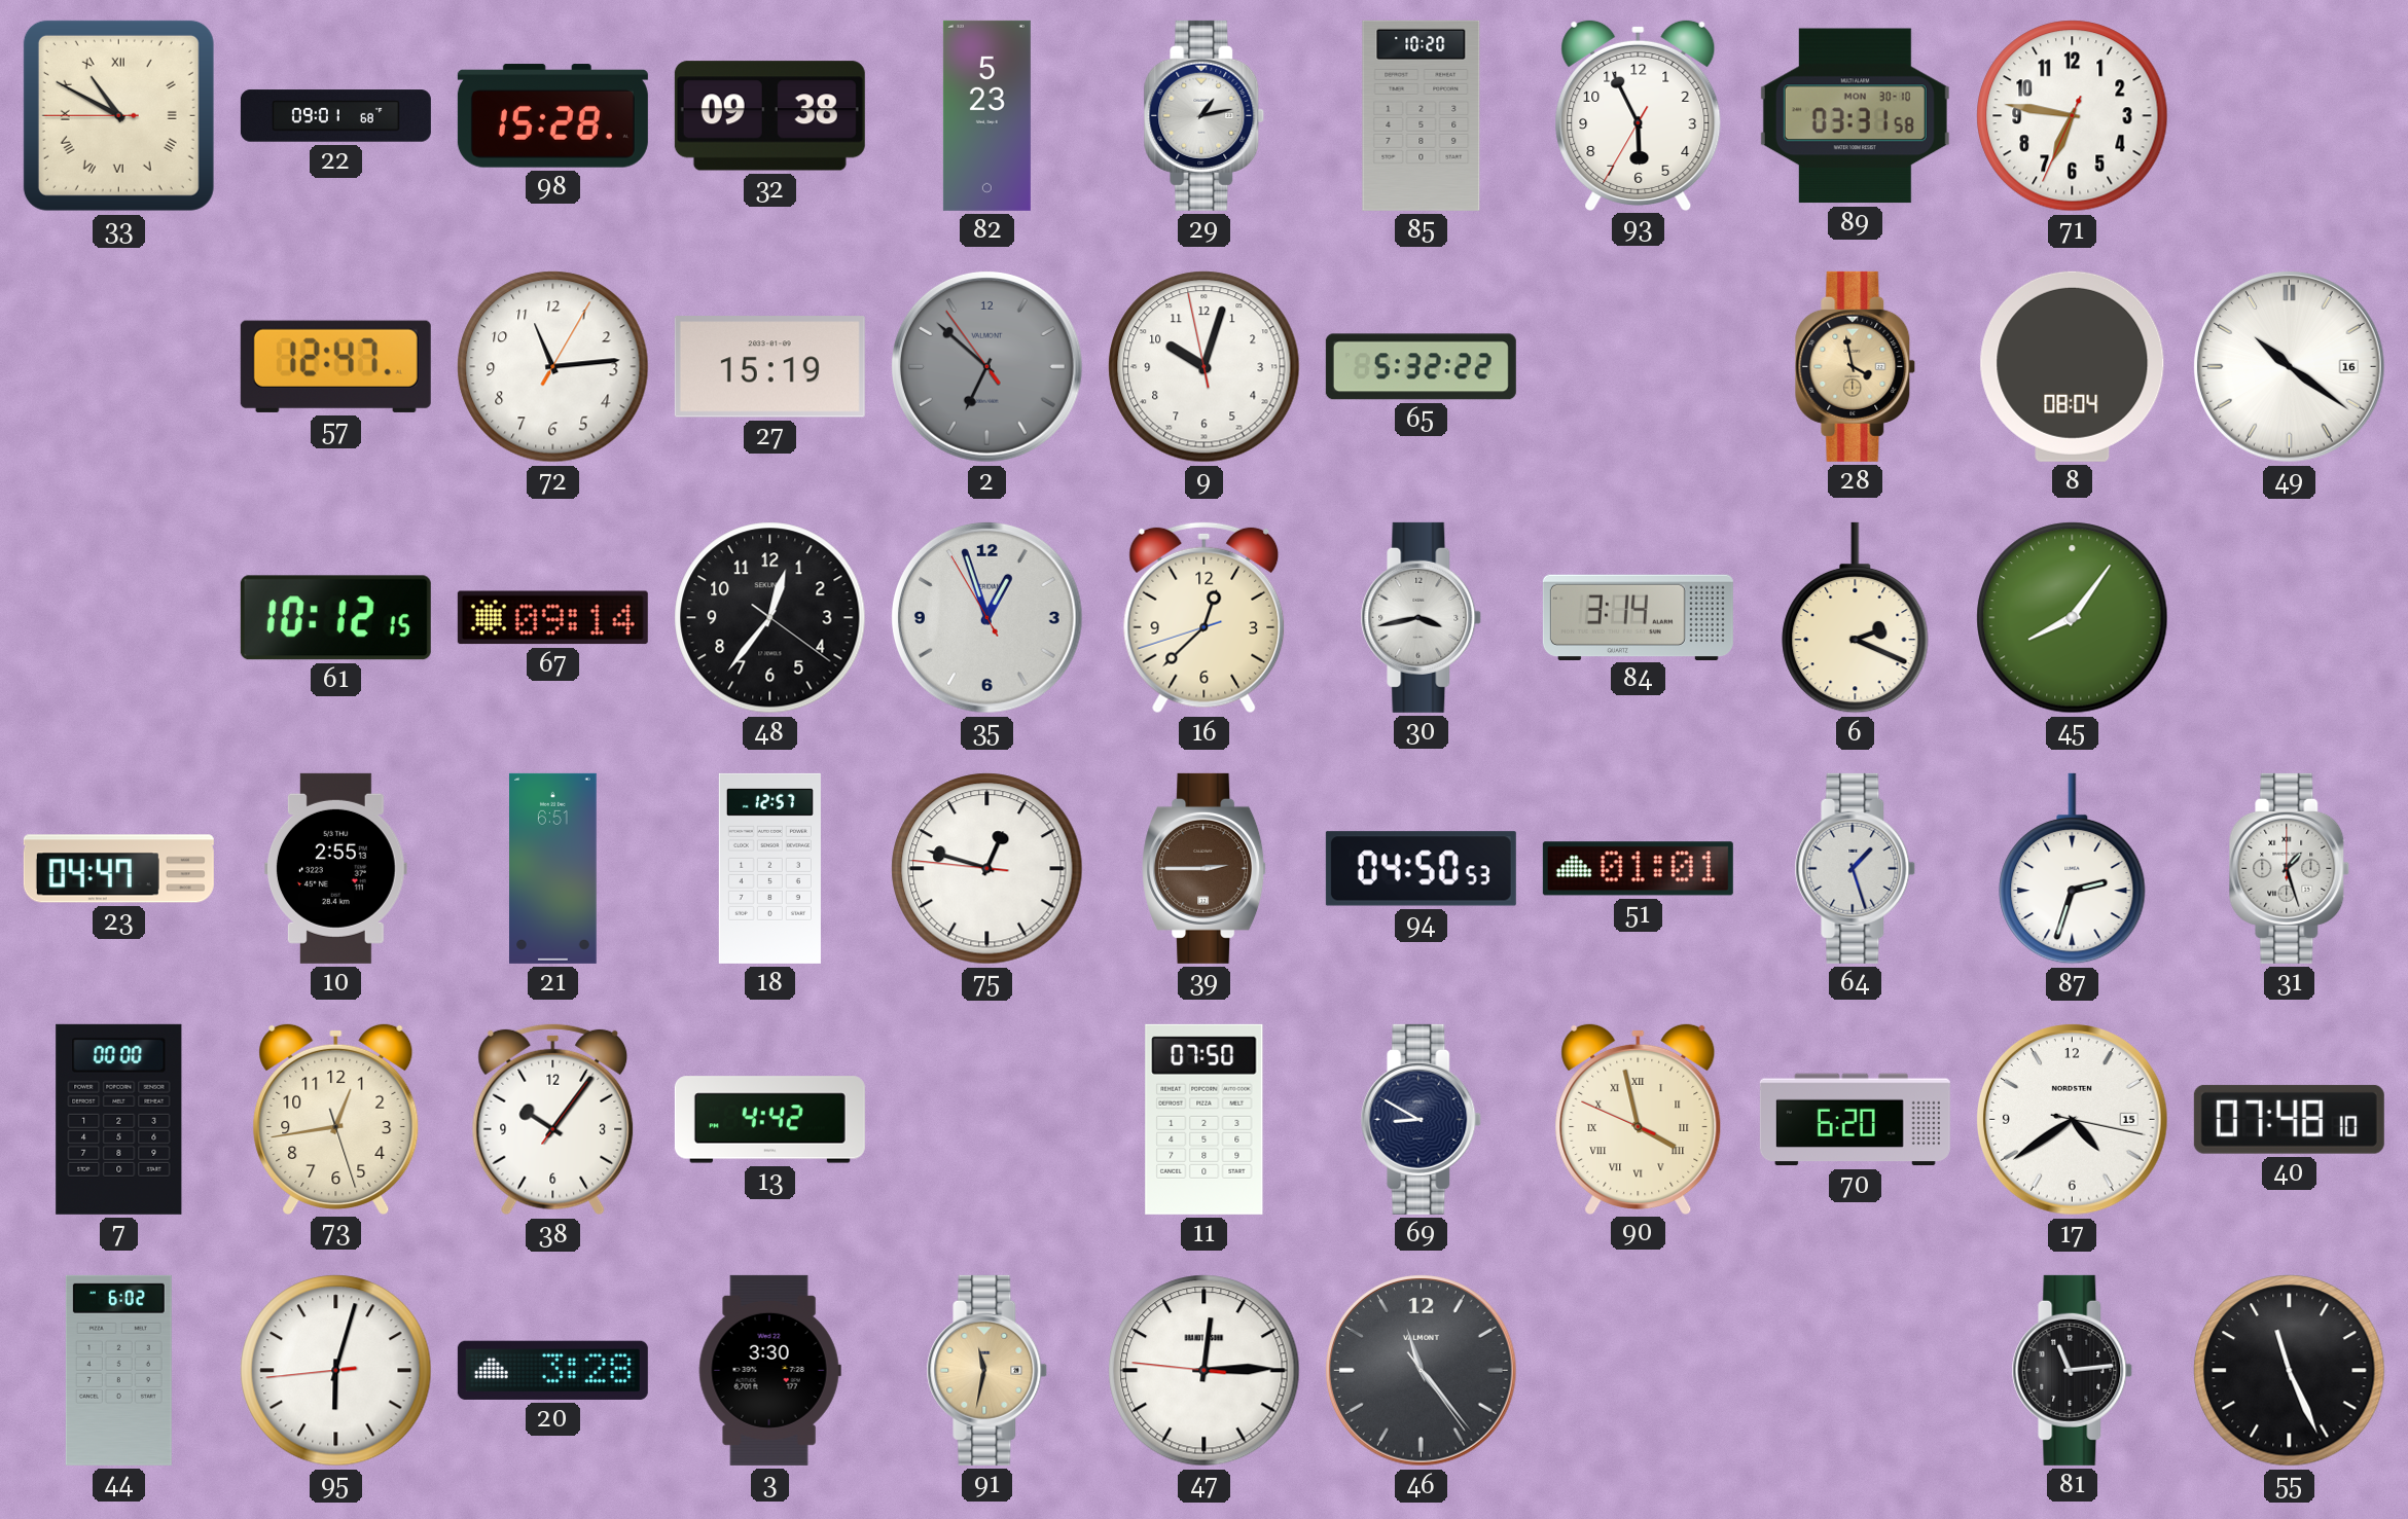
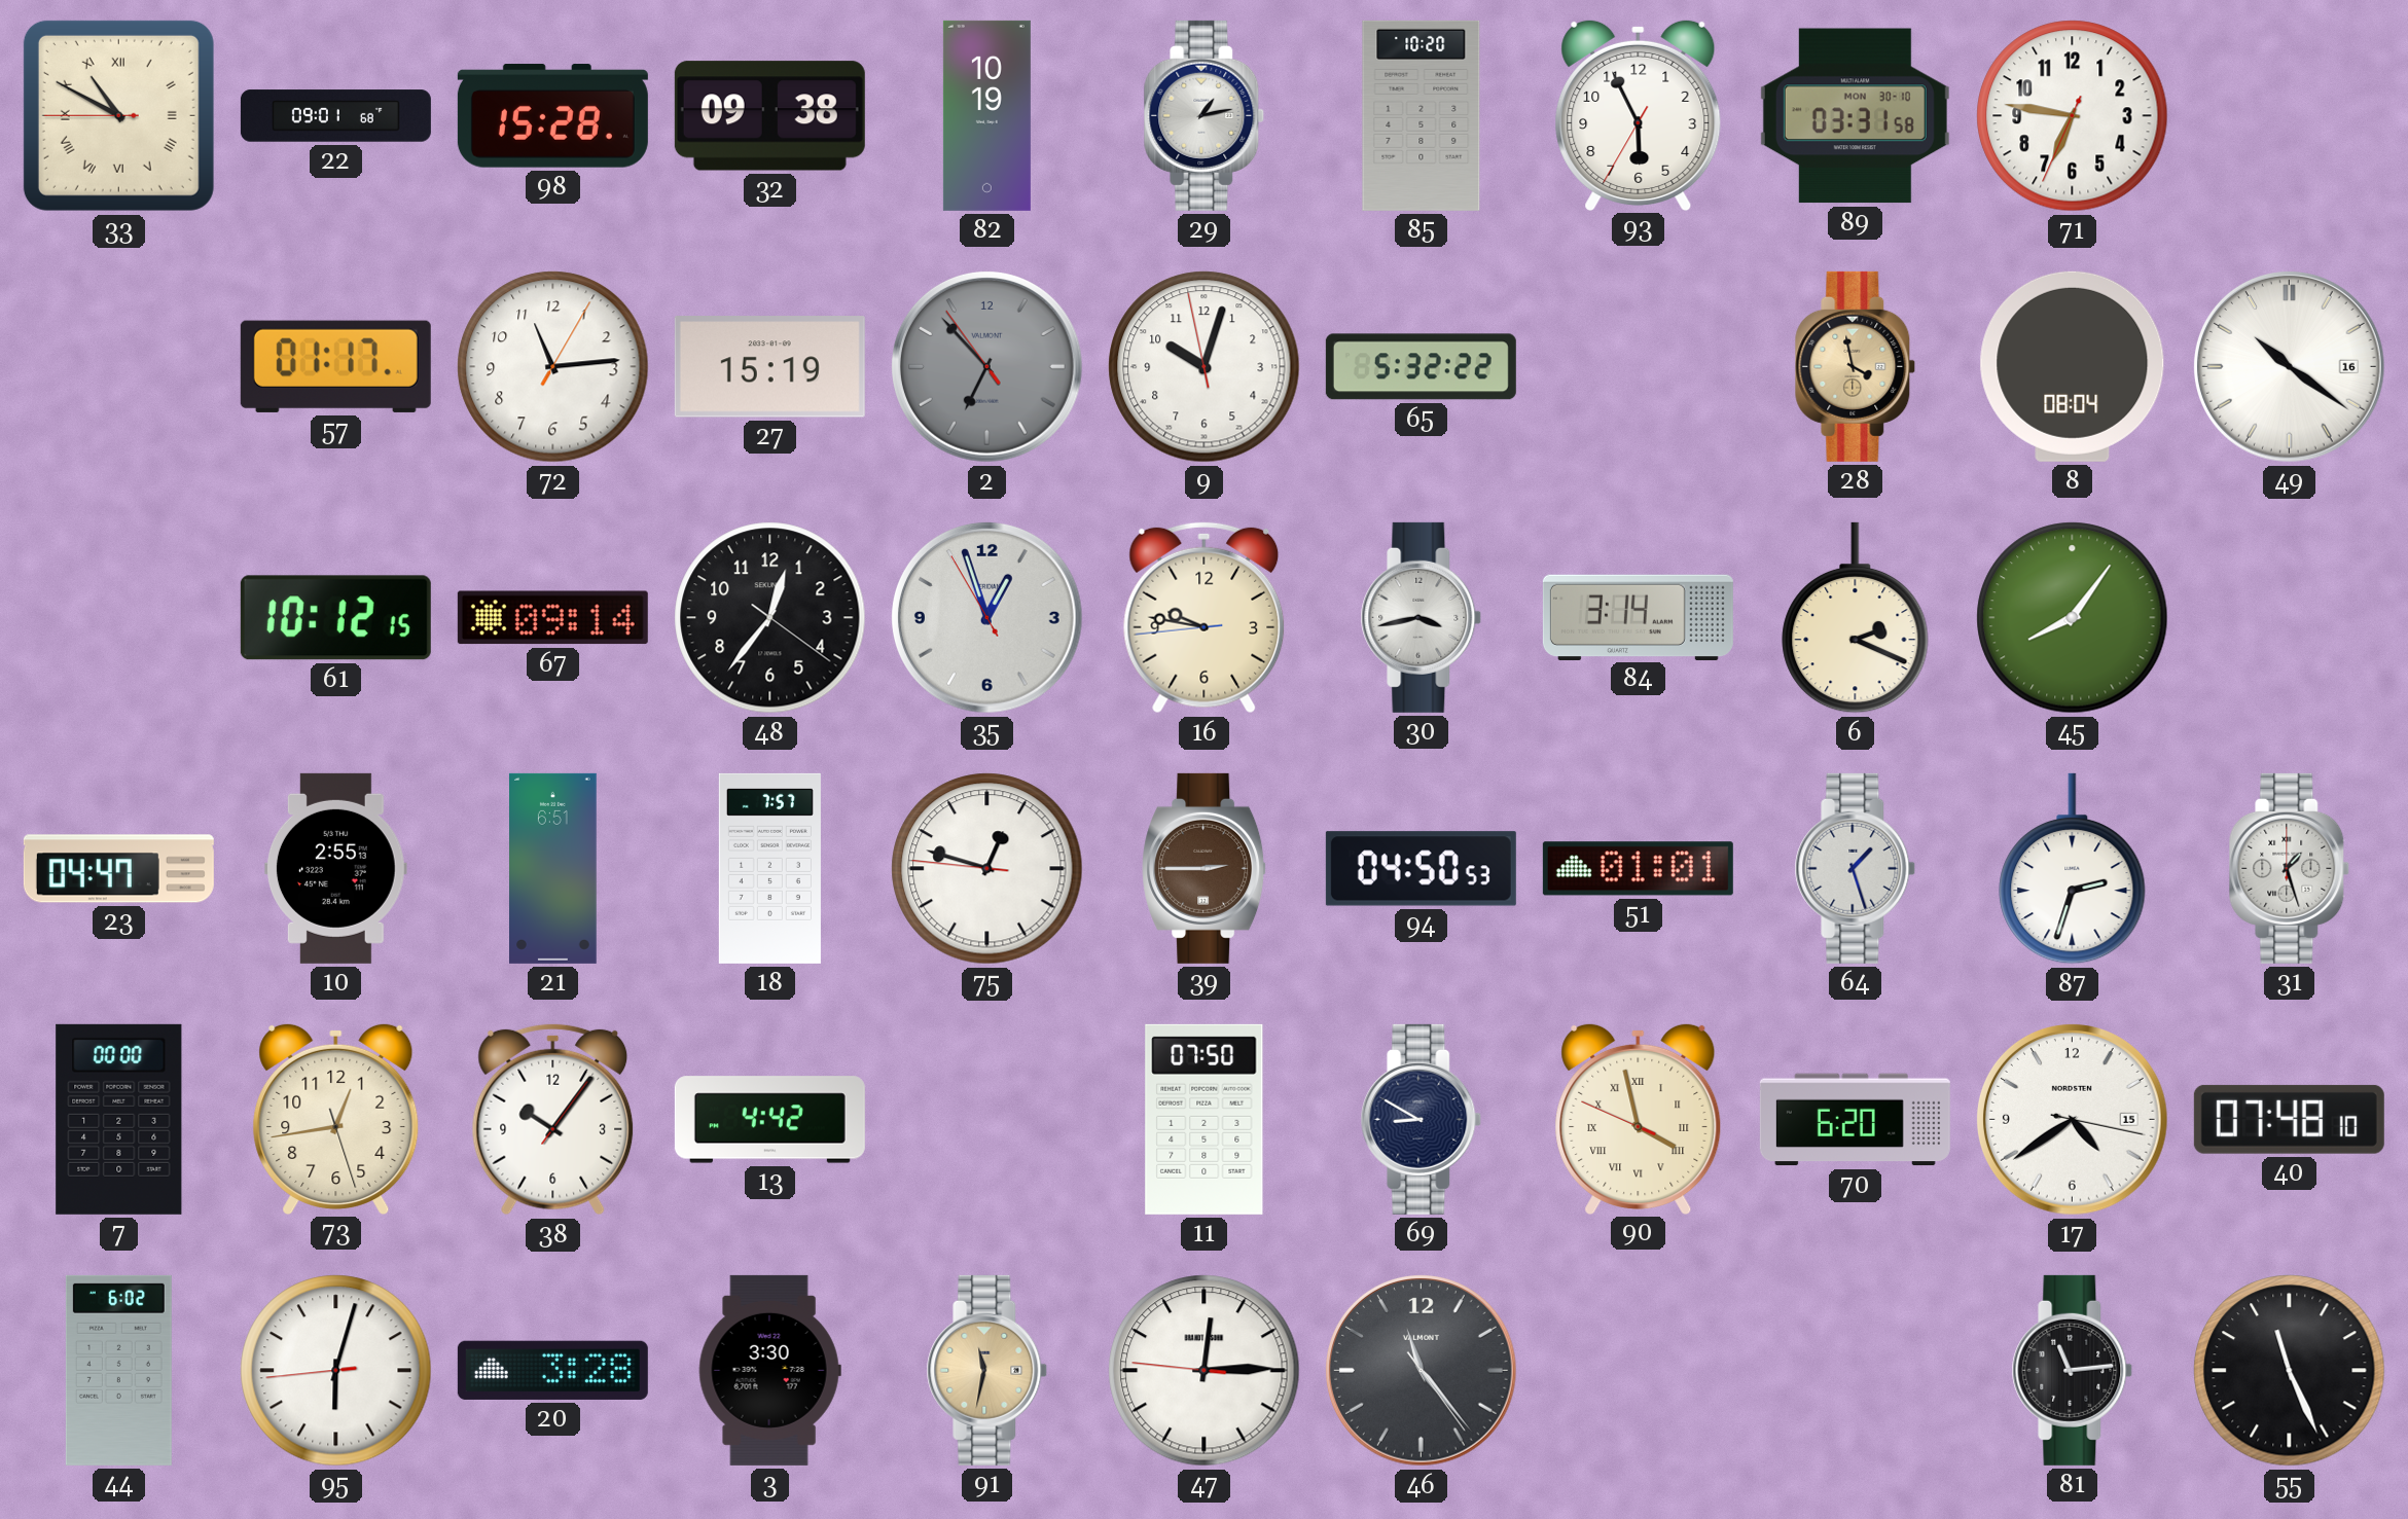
82: 5:23 -> 10:19
57: 12:47 -> 01:17
2: 6:51 -> 6:52
16: 12:37 -> 9:46
18: 12:57 -> 7:57
